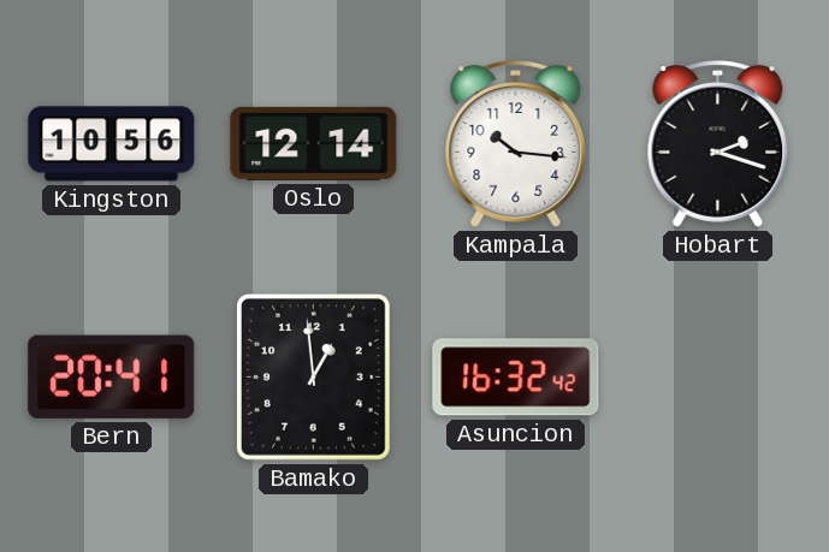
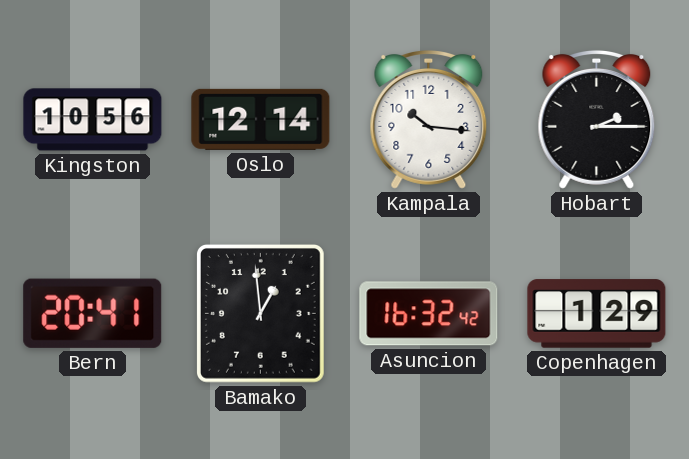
Hobart: 2:18 -> 2:15
Copenhagen: none -> 1:29
